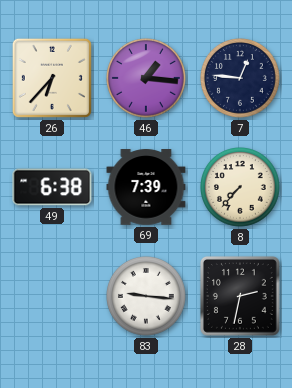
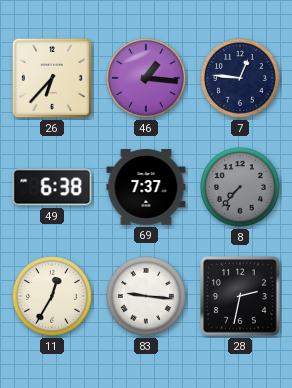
69: 7:39 -> 7:37
8 dial: cream -> grey
11: none -> 12:35
